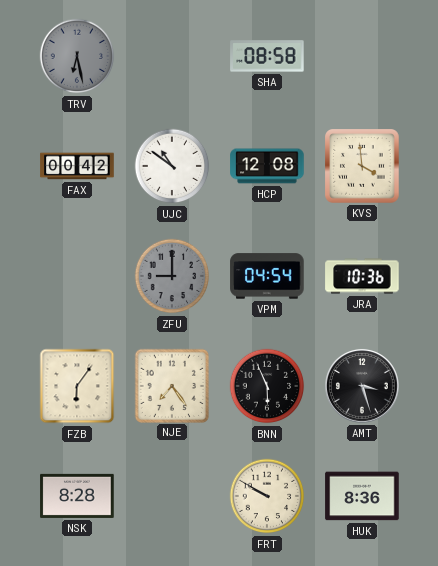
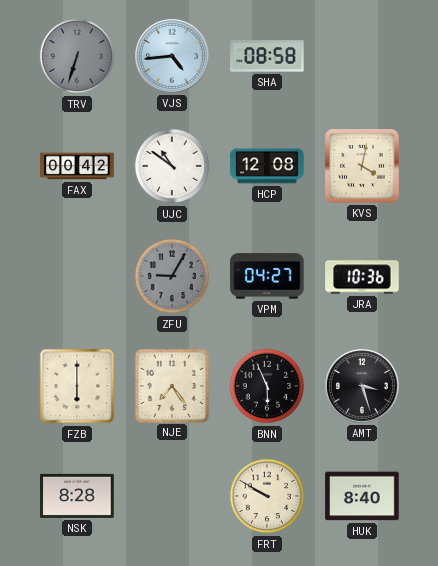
TRV: 6:28 -> 6:33
VJS: none -> 4:44
KVS: 3:59 -> 4:02
ZFU: 9:00 -> 9:05
VPM: 04:54 -> 04:27
FZB: 6:06 -> 6:00
HUK: 8:36 -> 8:40
